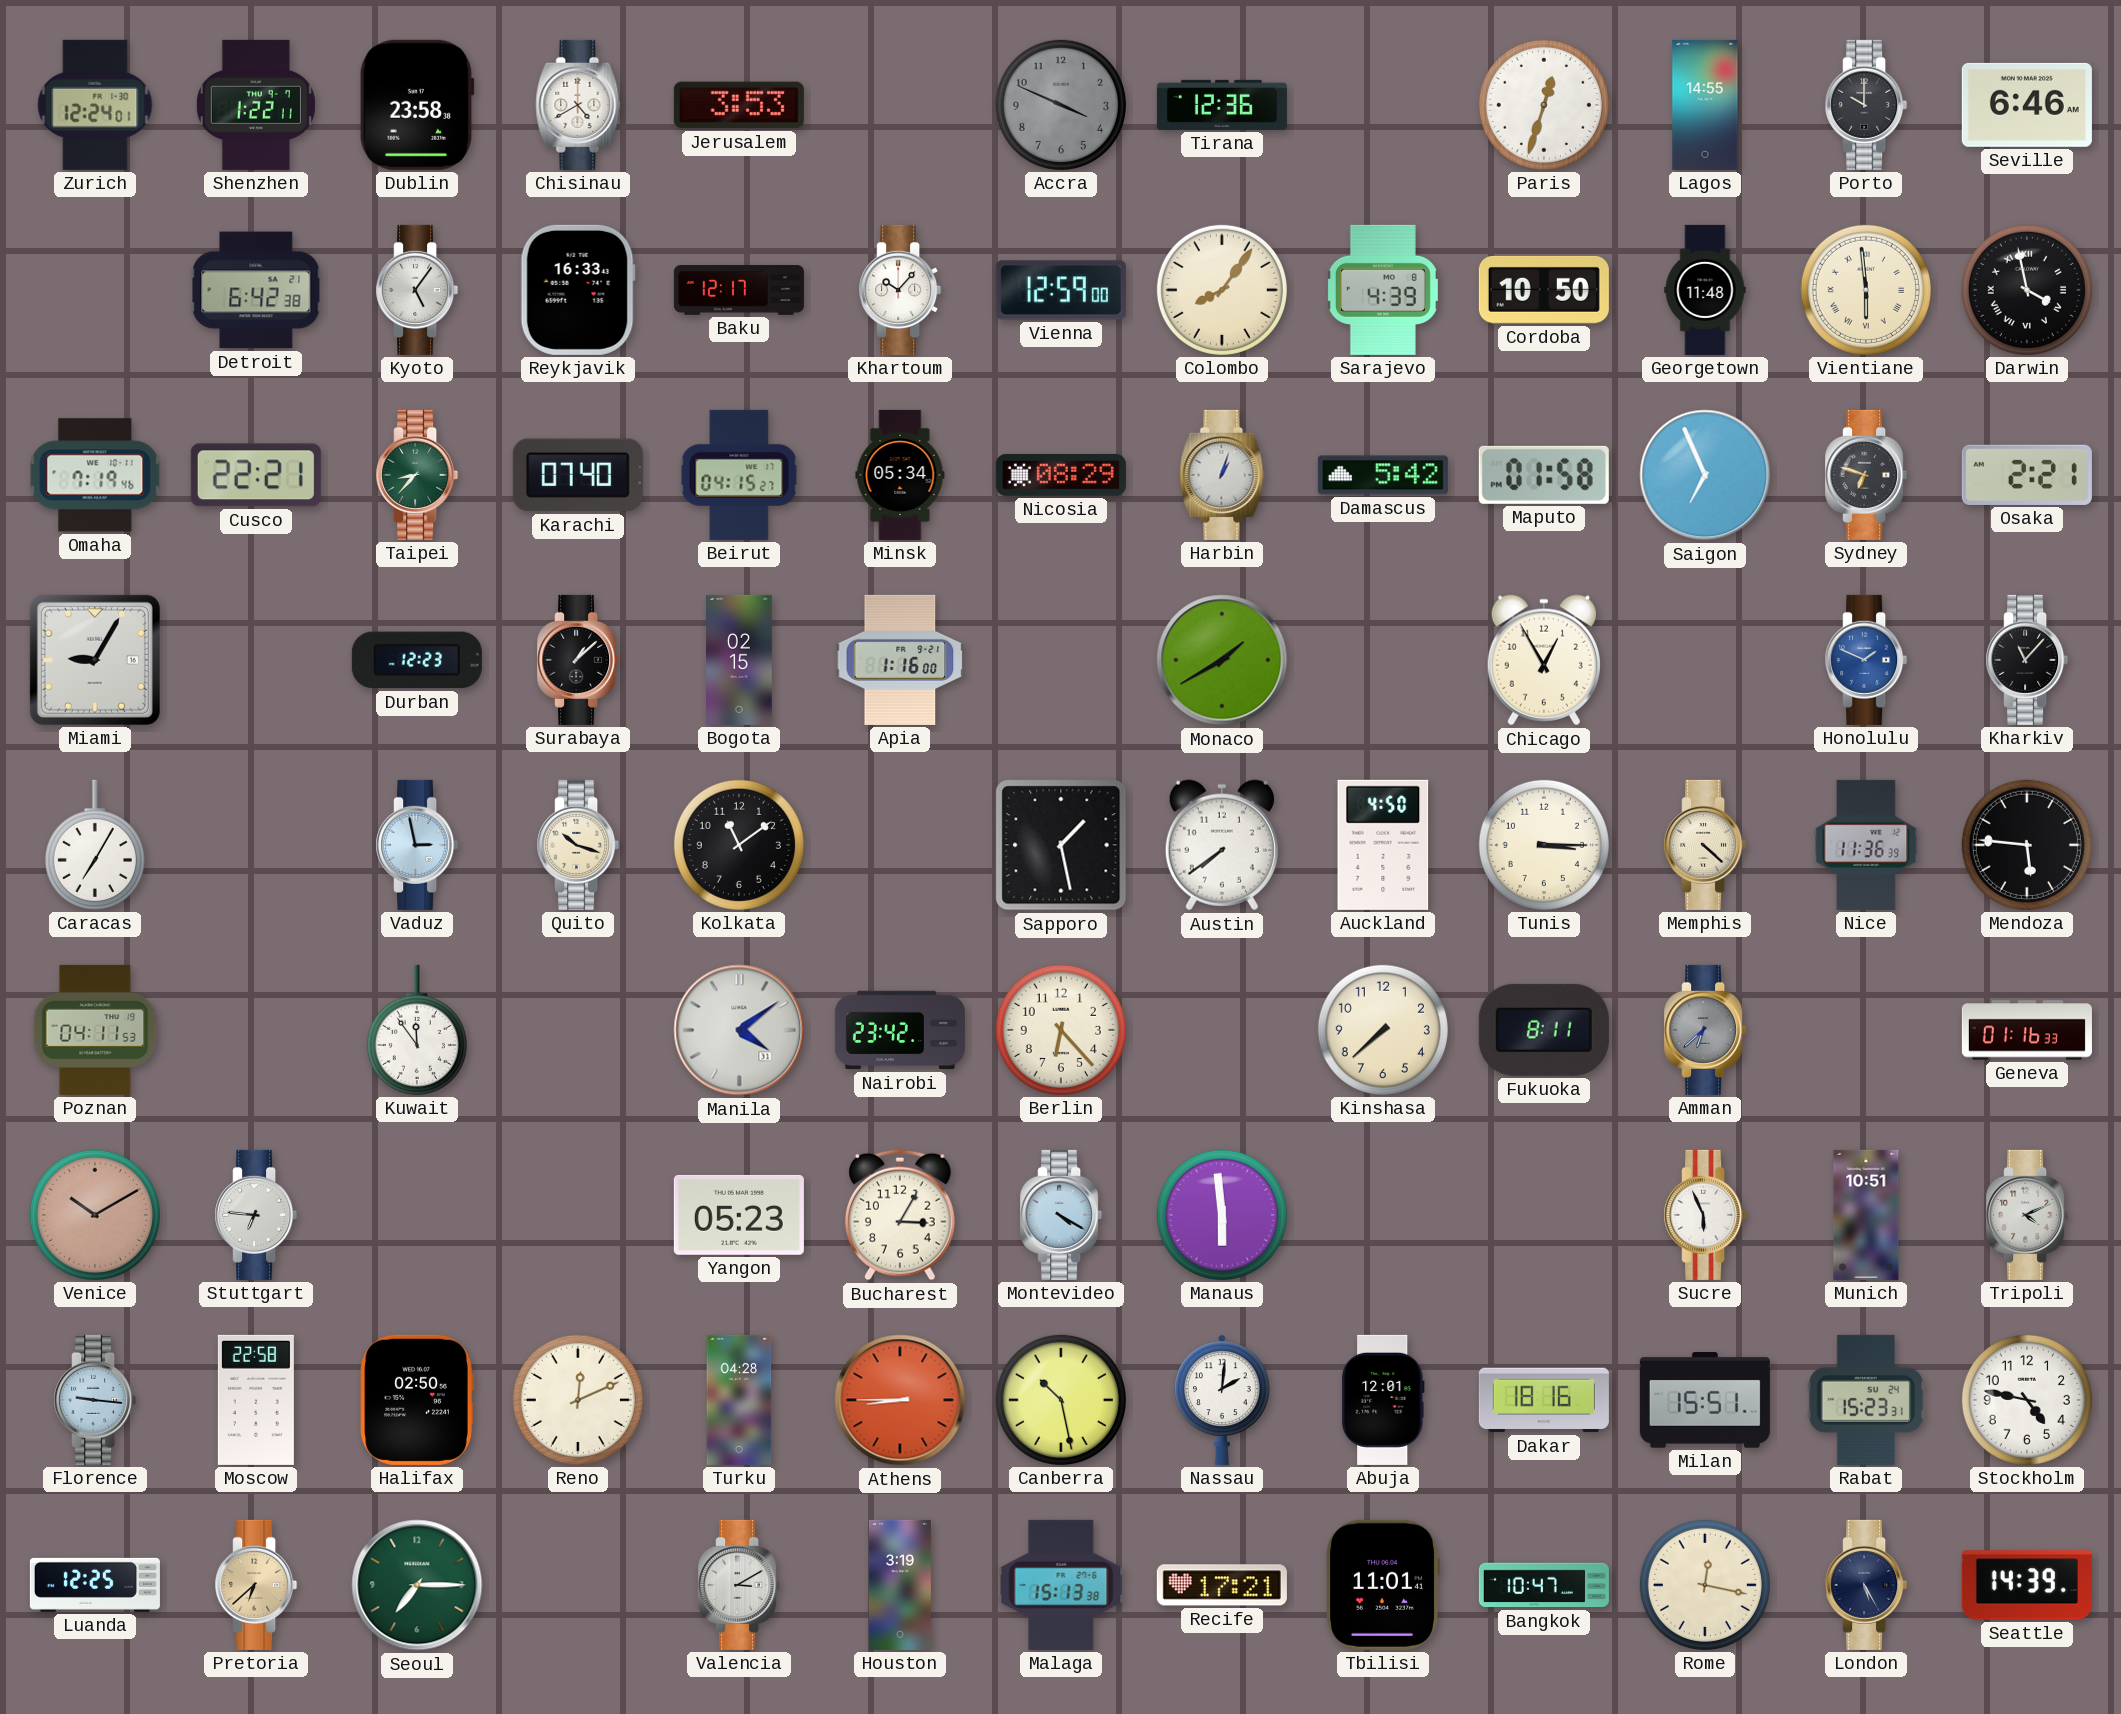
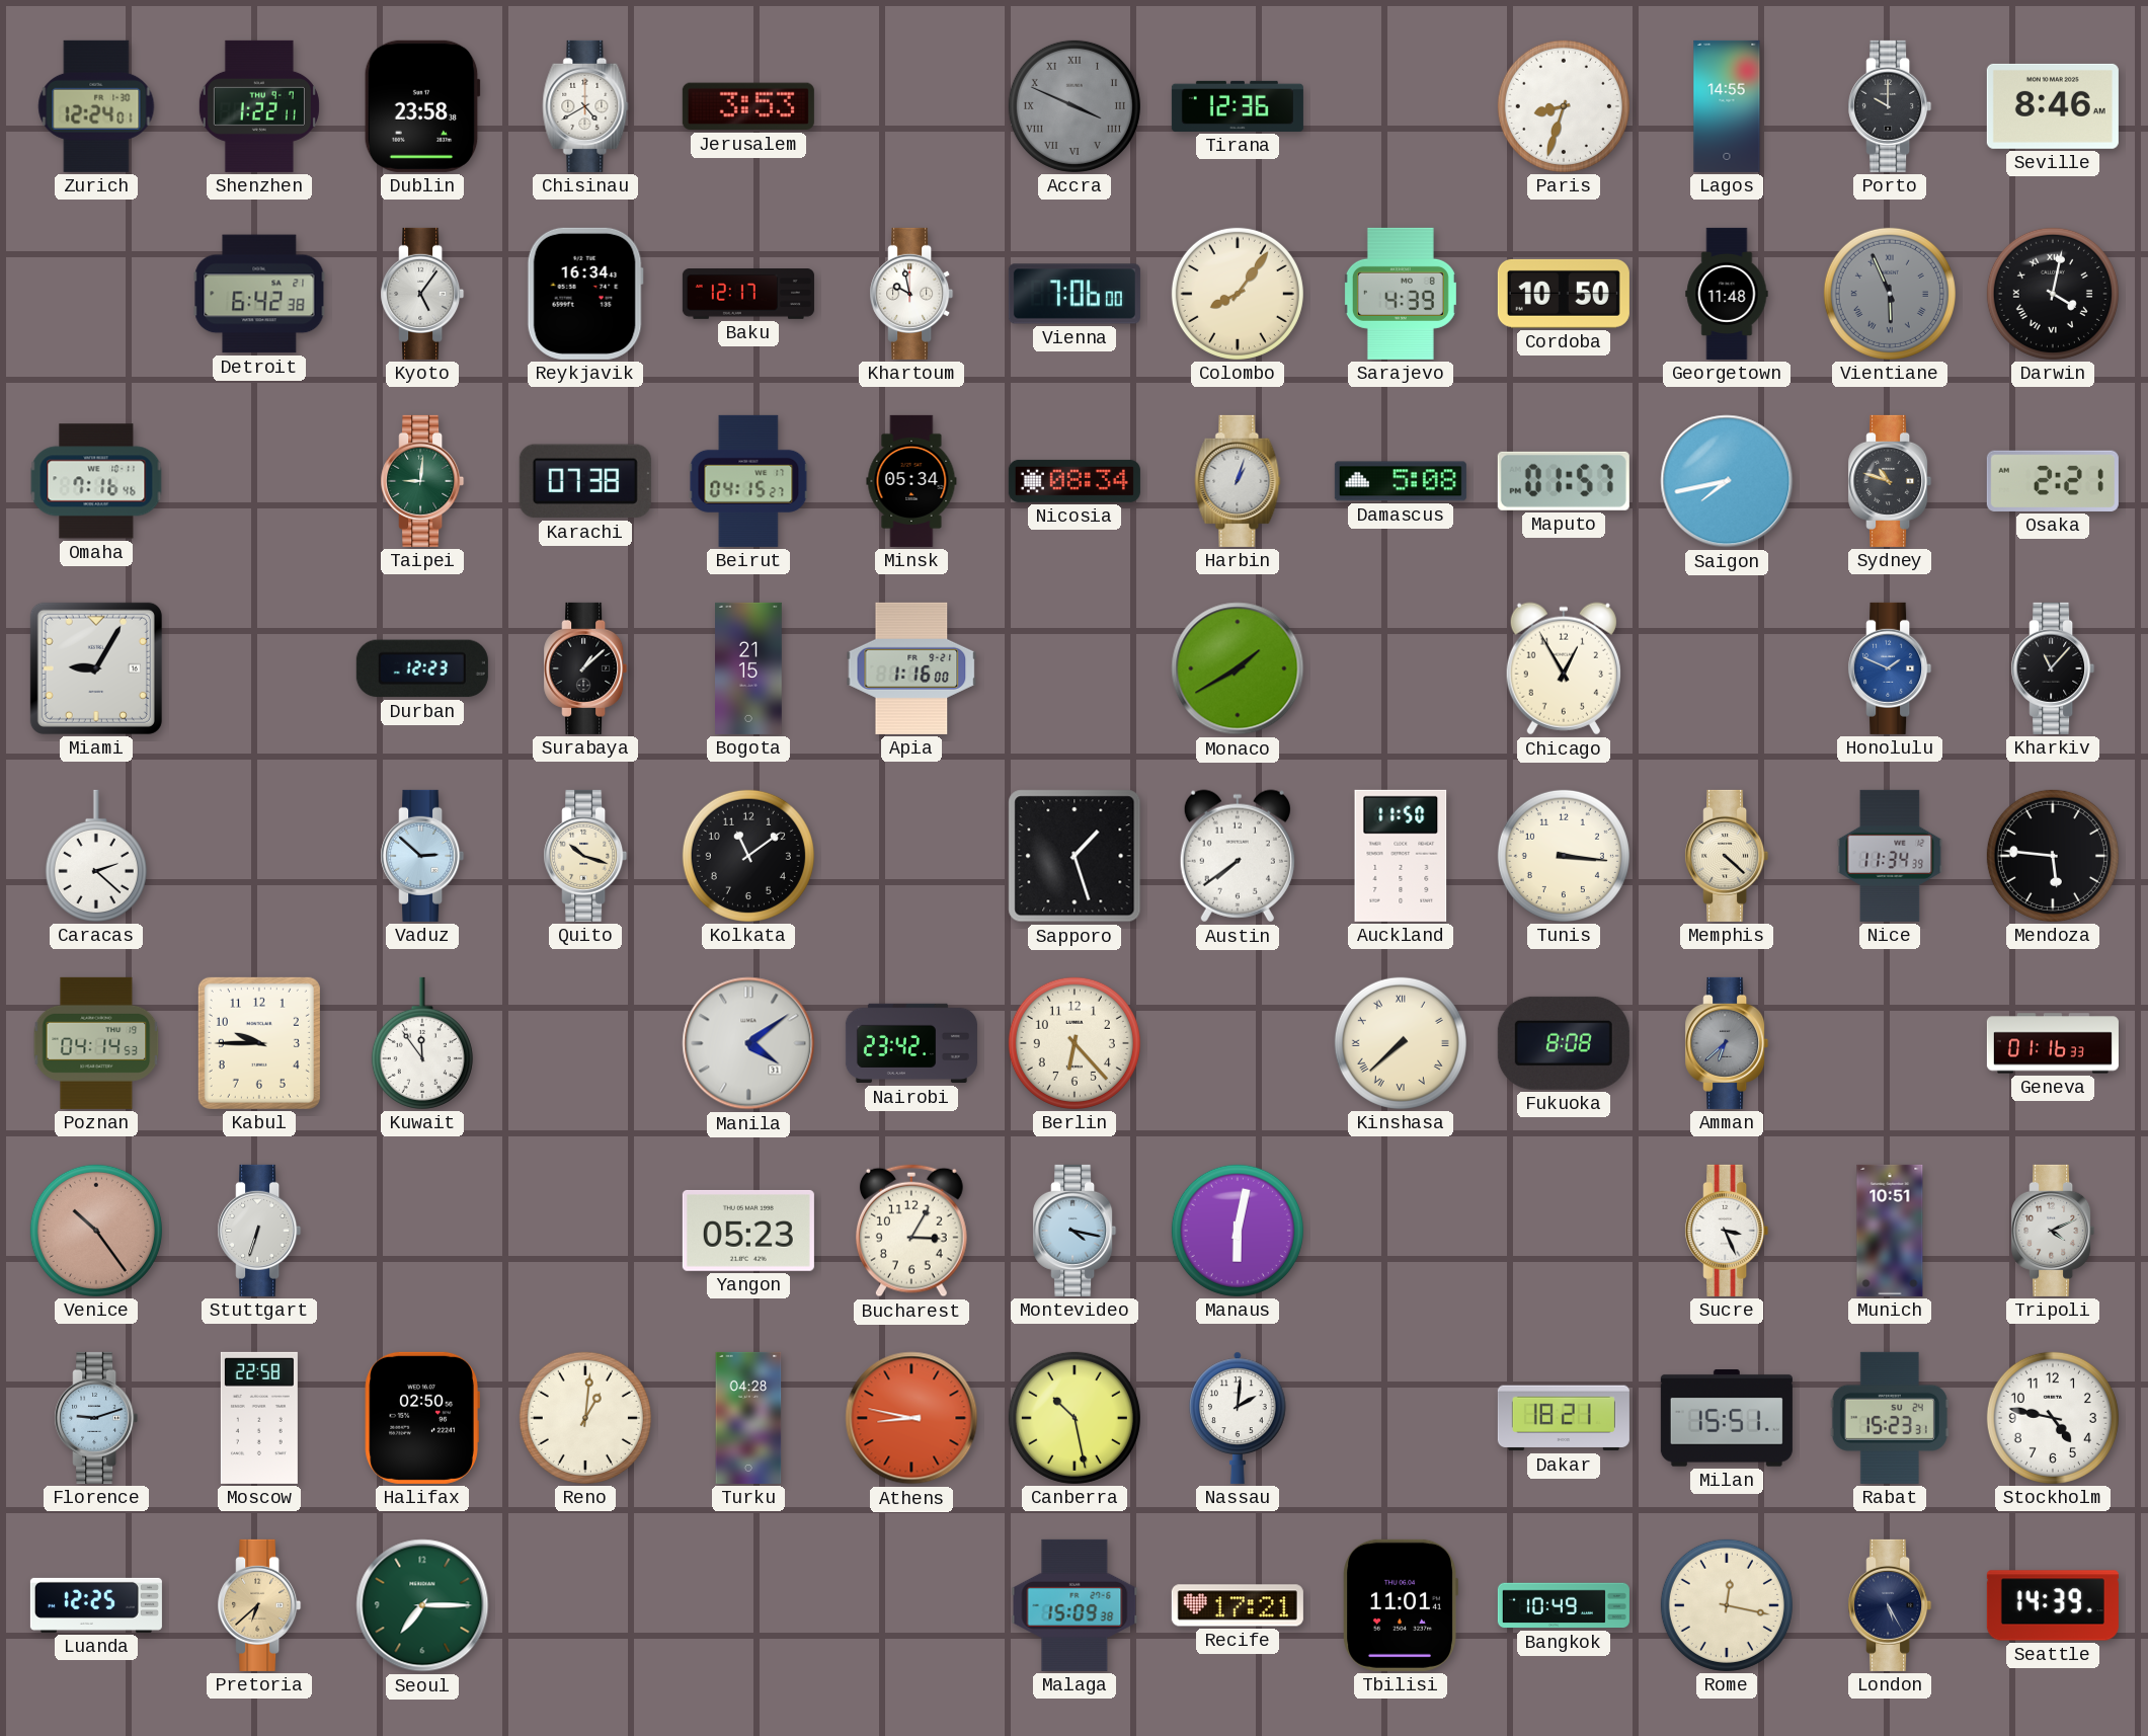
Accra numerals: Arabic -> Roman
Paris: 12:33 -> 8:33
Seville: 6:46 -> 8:46
Reykjavik: 16:33 -> 16:34
Khartoum: 10:07 -> 9:58
Vienna: 12:59 -> 7:06
Vientiane: 5:59 -> 5:56
Vientiane dial: cream -> grey
Darwin: 3:58 -> 4:02
Omaha: 7:19 -> 7:16
Cusco: 22:21 -> none
Taipei: 8:37 -> 9:01
Karachi: 07:40 -> 07:38
Nicosia: 08:29 -> 08:34
Damascus: 5:42 -> 5:08
Maputo: 01:58 -> 01:57
Saigon: 6:56 -> 7:43
Sydney: 6:48 -> 10:48
Bogota: 02:15 -> 21:15
Caracas: 7:05 -> 2:22
Vaduz: 2:58 -> 2:52
Sapporo: 1:28 -> 1:27
Auckland: 4:50 -> 11:50
Tunis: 3:15 -> 3:16
Nice: 11:36 -> 11:34
Poznan: 04:11 -> 04:14
Kabul: none -> 9:45
Kinshasa numerals: Arabic -> Roman
Fukuoka: 8:11 -> 8:08
Venice: 10:10 -> 10:24
Stuttgart: 6:46 -> 6:33
Montevideo: 4:20 -> 4:17
Manaus: 5:59 -> 6:02
Sucre: 5:56 -> 3:26
Florence: 9:16 -> 9:12
Reno: 12:11 -> 1:01
Athens: 8:45 -> 8:47
Abuja: 12:01 -> none
Dakar: 18:16 -> 18:21
Valencia: 3:10 -> none
Houston: 3:19 -> none
Malaga: 15:13 -> 15:09
Bangkok: 10:47 -> 10:49
